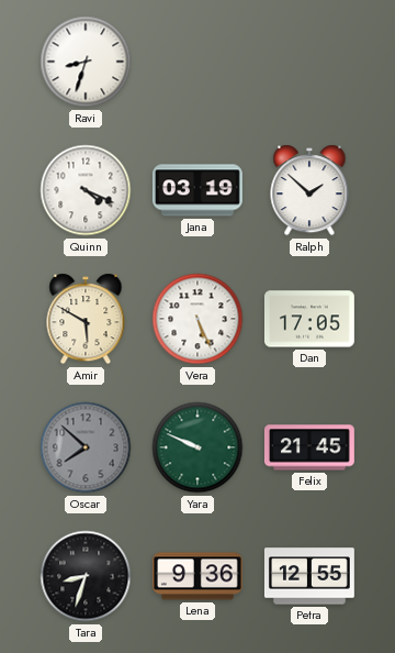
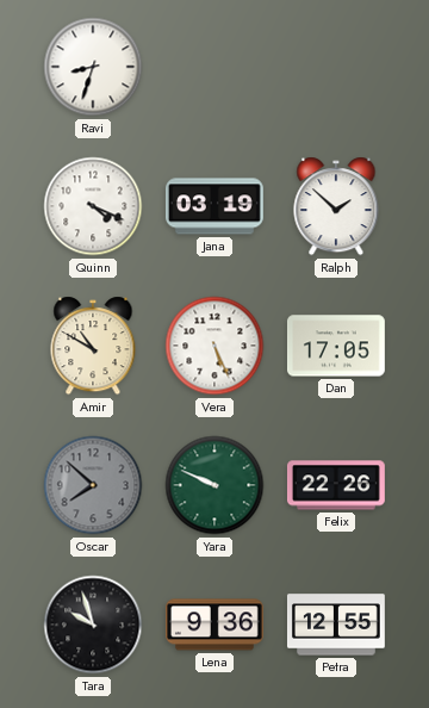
Amir: 5:50 -> 10:50
Felix: 21:45 -> 22:26
Tara: 8:33 -> 9:57
